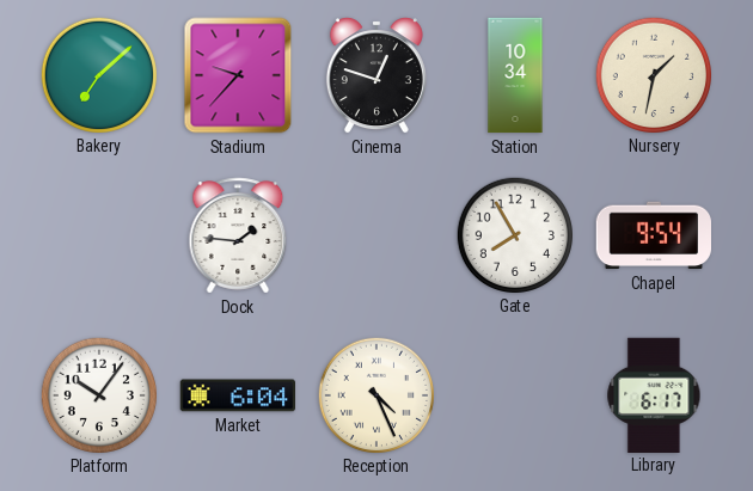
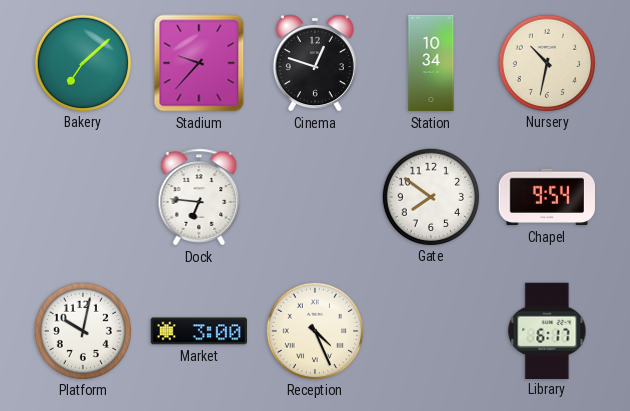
Nursery: 1:32 -> 10:32
Dock: 1:46 -> 6:46
Gate: 7:55 -> 7:51
Platform: 10:06 -> 10:02
Market: 6:04 -> 3:00
